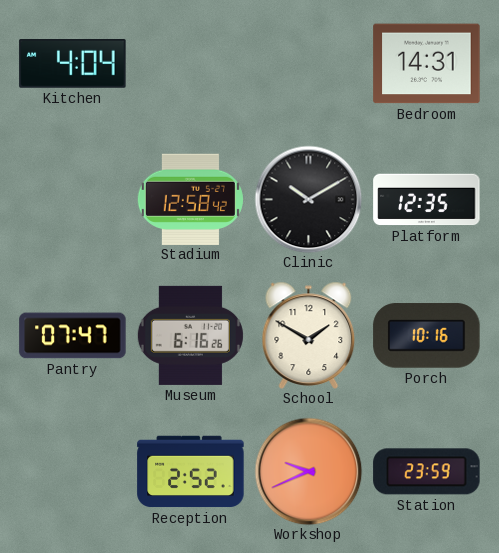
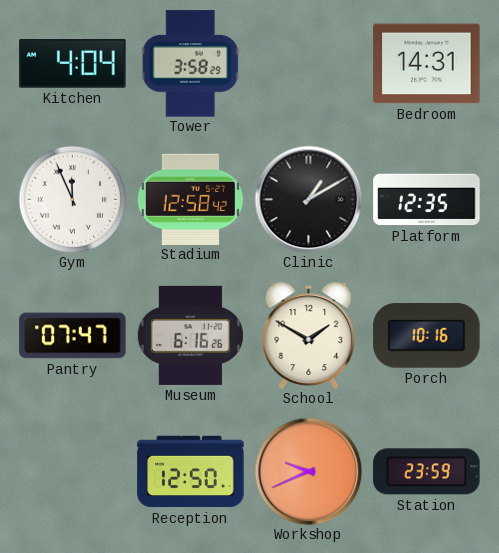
Tower: none -> 3:58
Gym: none -> 11:56
Clinic: 10:10 -> 1:10
Reception: 2:52 -> 12:50
